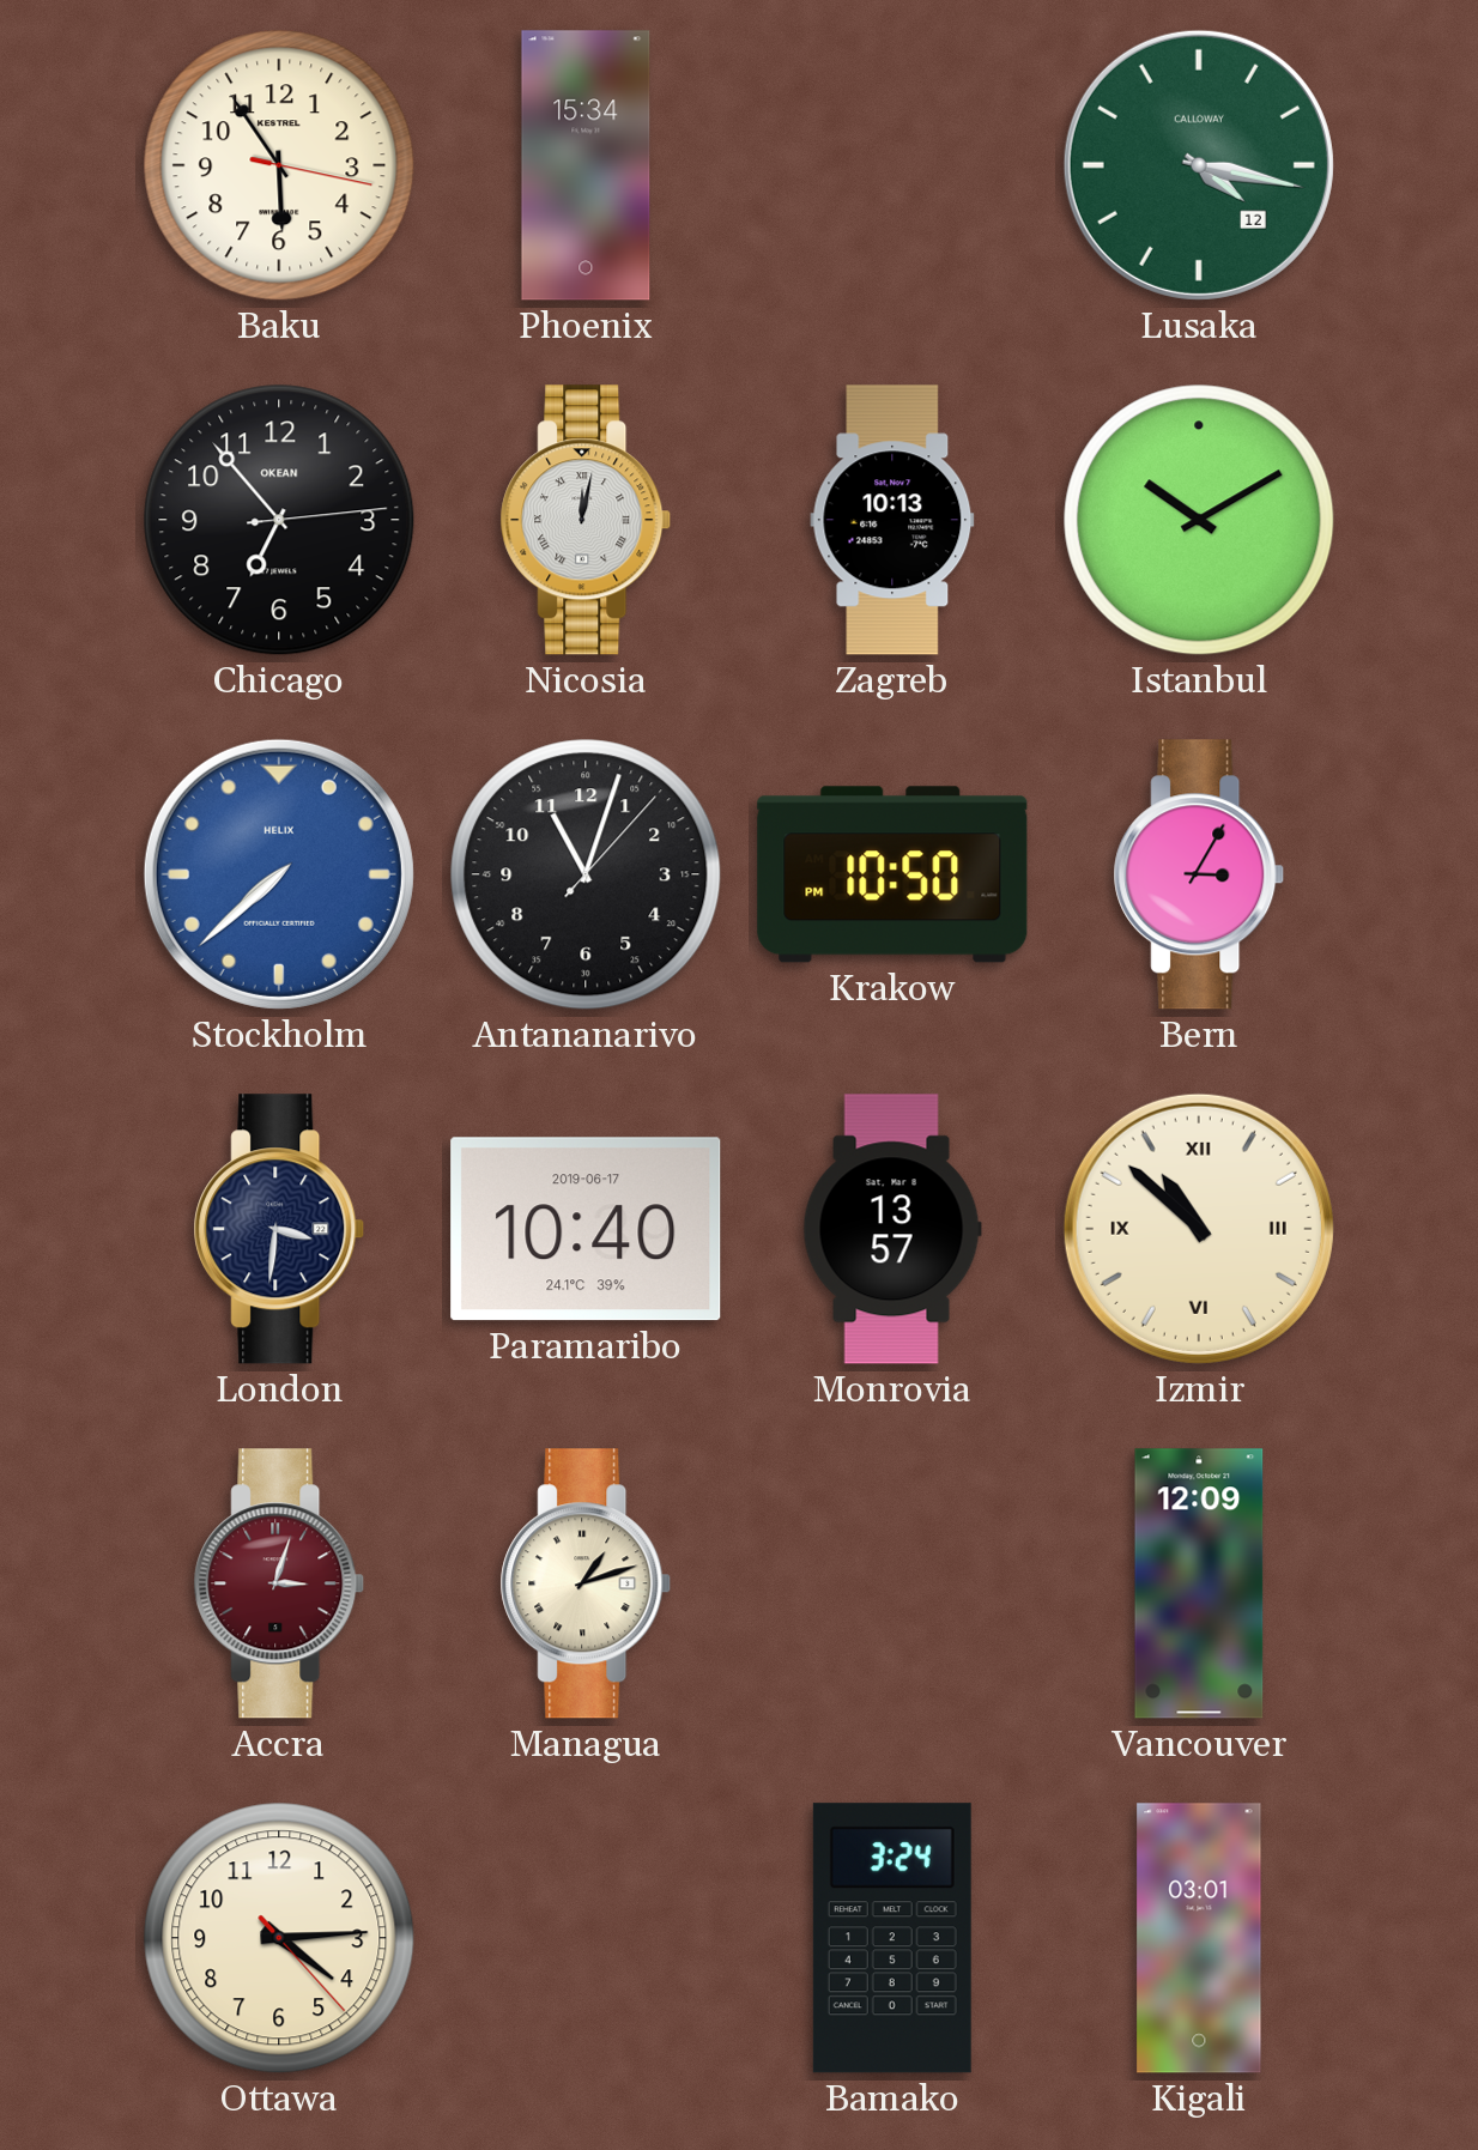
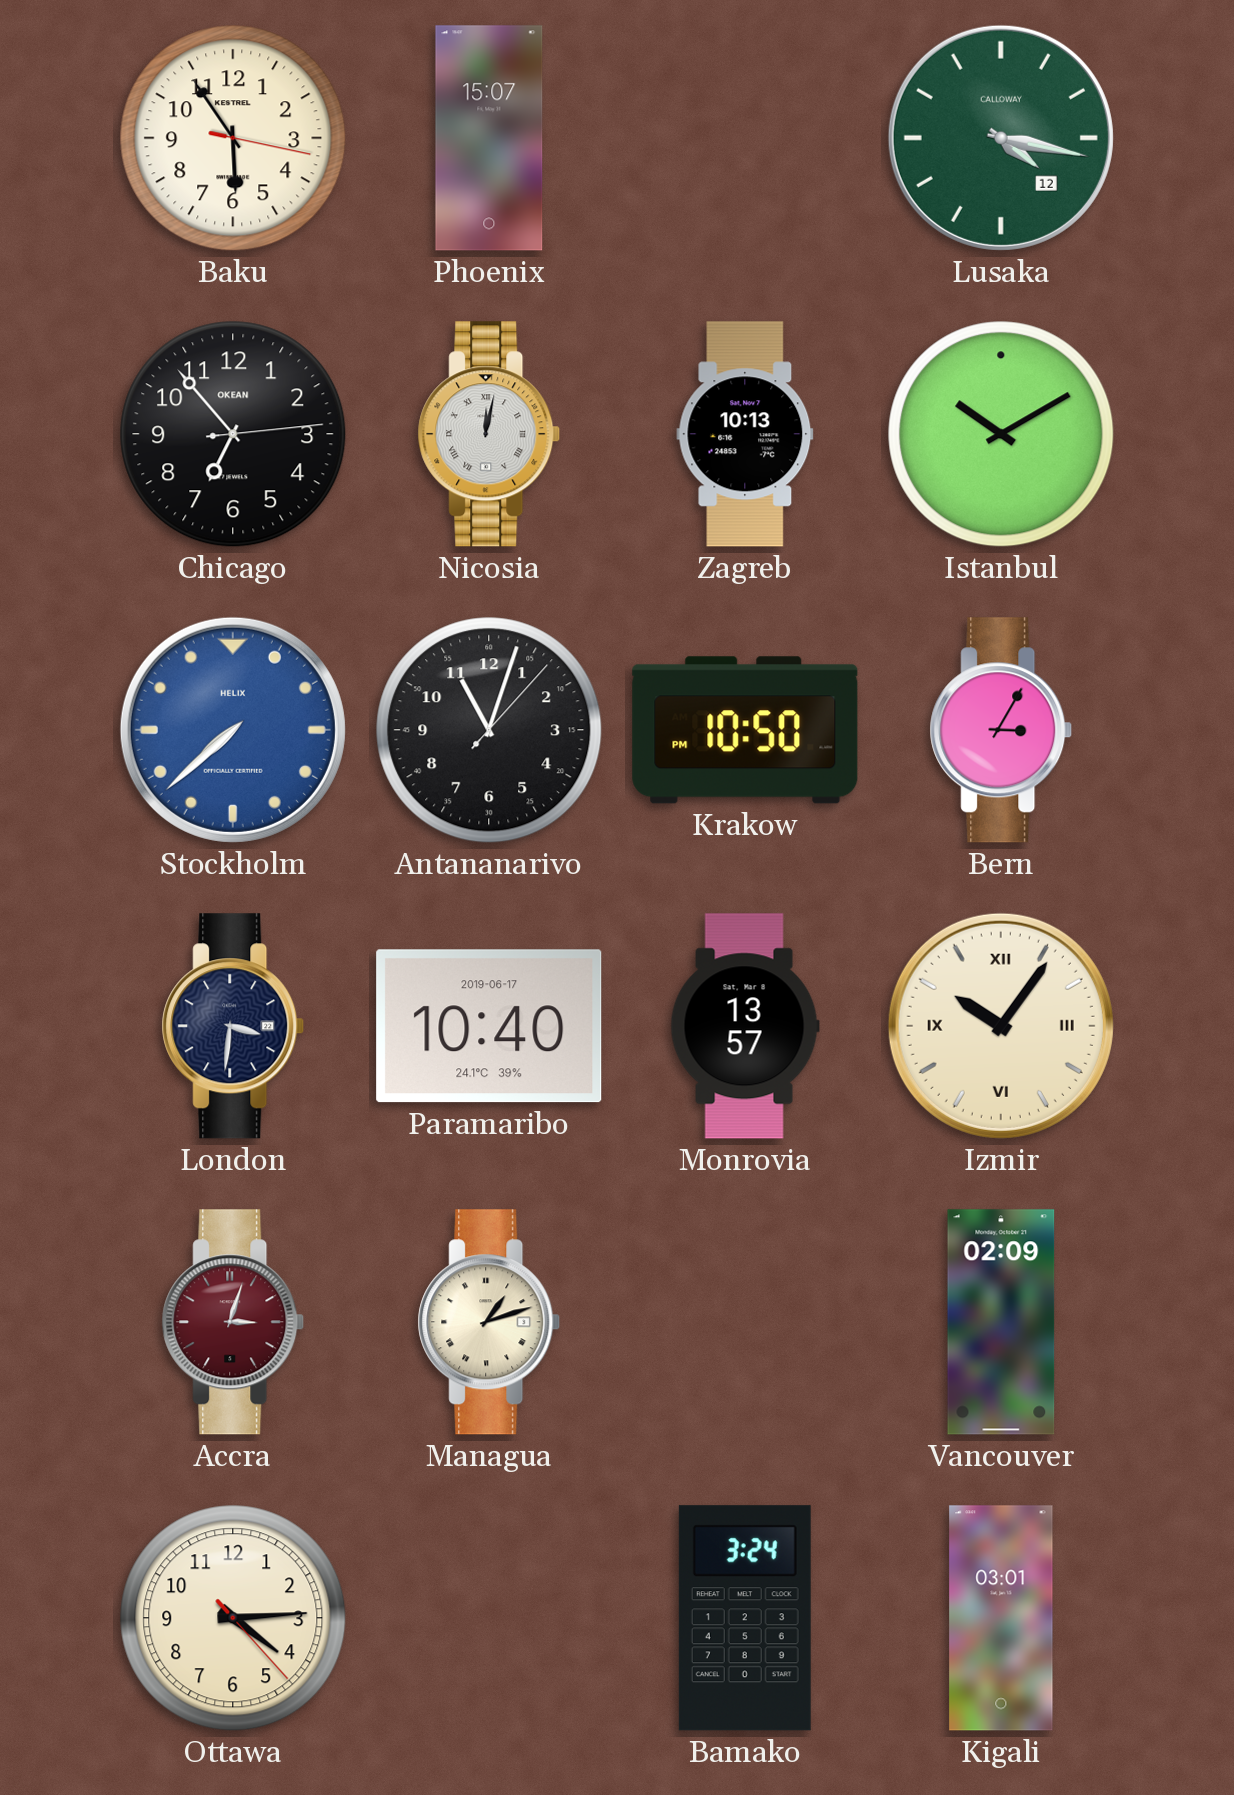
Phoenix: 15:34 -> 15:07
Izmir: 10:52 -> 10:06
Vancouver: 12:09 -> 02:09
